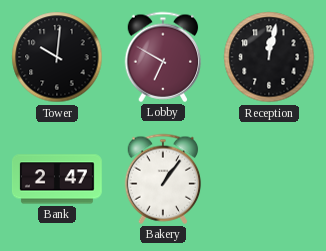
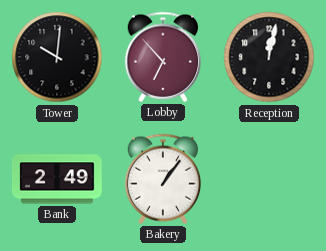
Lobby: 6:50 -> 6:53
Bank: 2:47 -> 2:49
